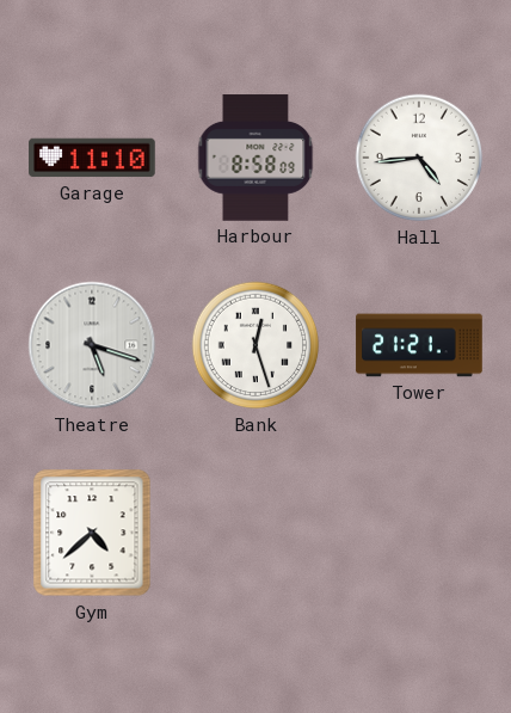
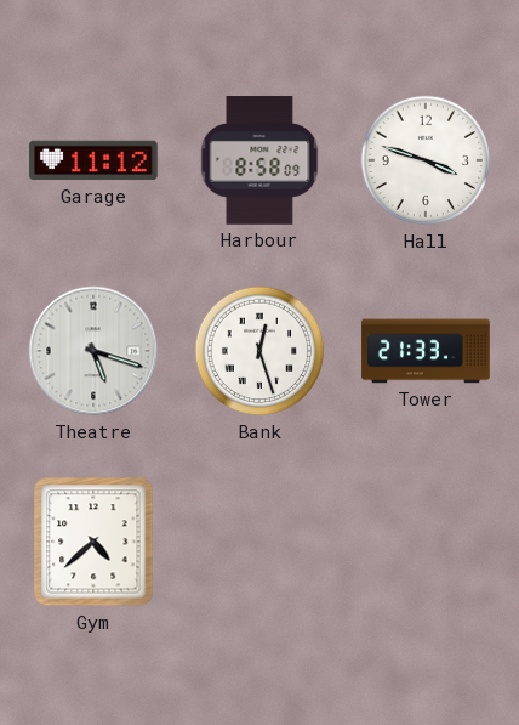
Garage: 11:10 -> 11:12
Hall: 4:44 -> 3:48
Tower: 21:21 -> 21:33
